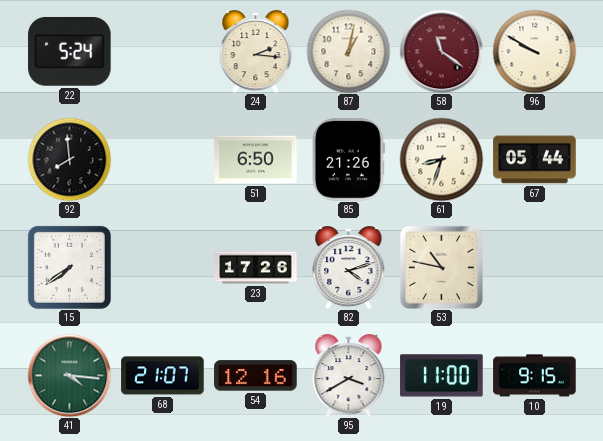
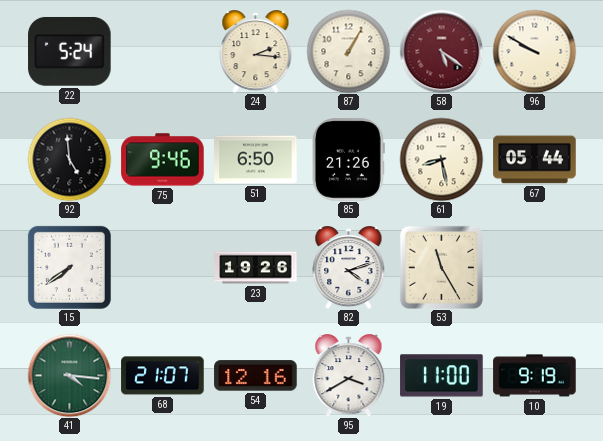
87: 1:02 -> 1:05
58: 11:21 -> 5:21
92: 7:59 -> 4:59
75: none -> 9:46
61: 8:33 -> 8:28
23: 17:26 -> 19:26
53: 10:47 -> 11:25
10: 9:15 -> 9:19
